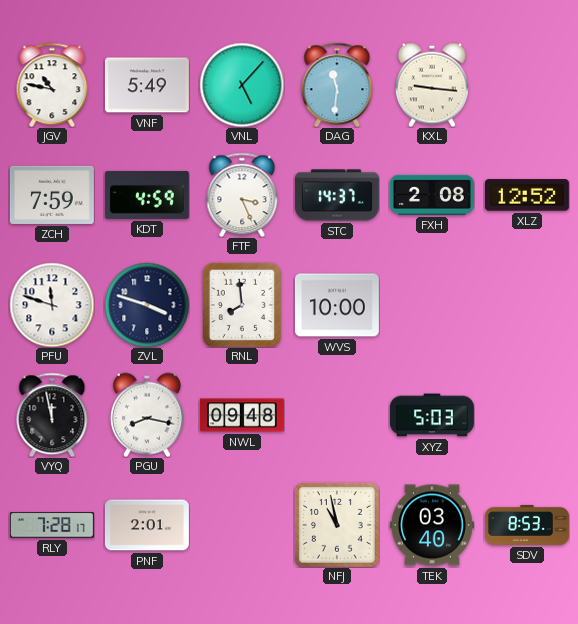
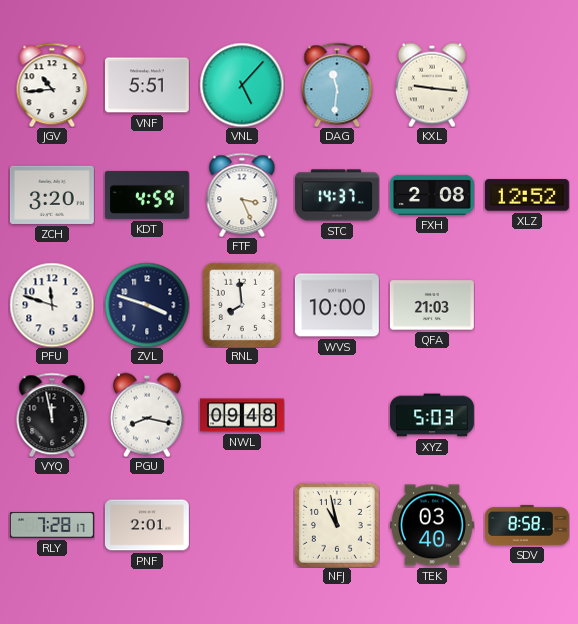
JGV: 10:47 -> 10:44
VNF: 5:49 -> 5:51
ZCH: 7:59 -> 3:20
QFA: none -> 21:03
SDV: 8:53 -> 8:58
